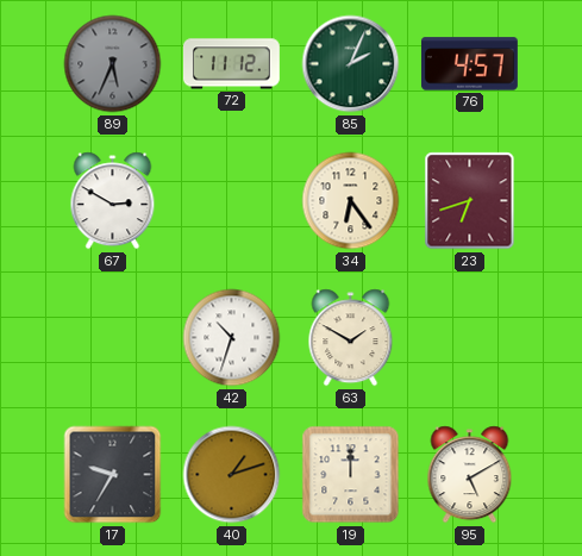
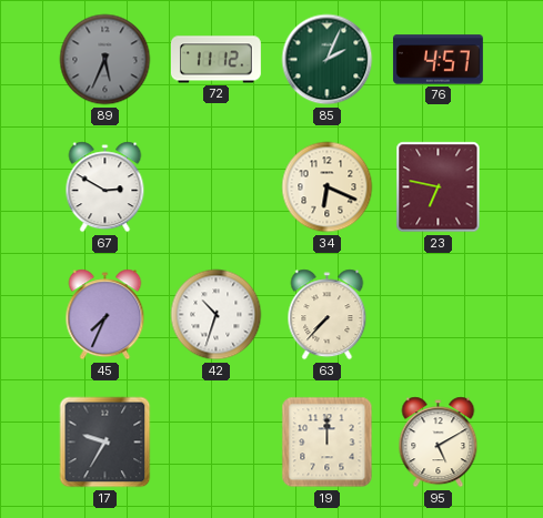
34: 6:24 -> 6:19
23: 6:42 -> 6:47
45: none -> 7:34
63: 1:50 -> 7:37
40: 1:12 -> none
